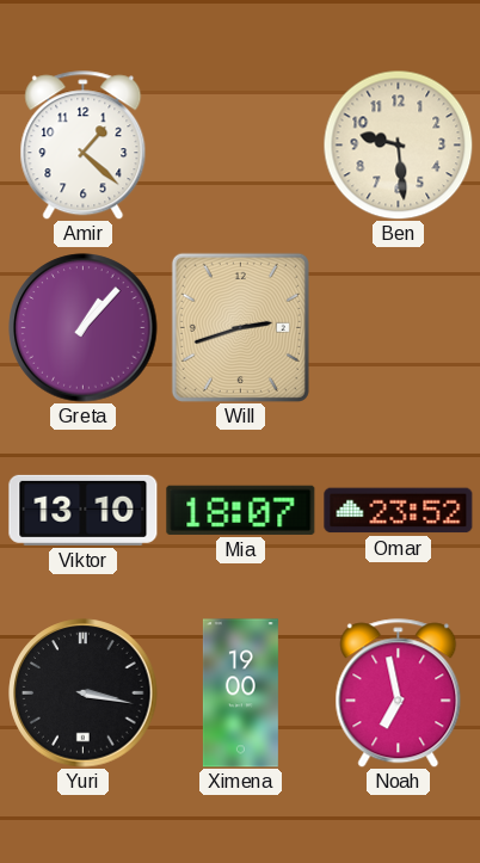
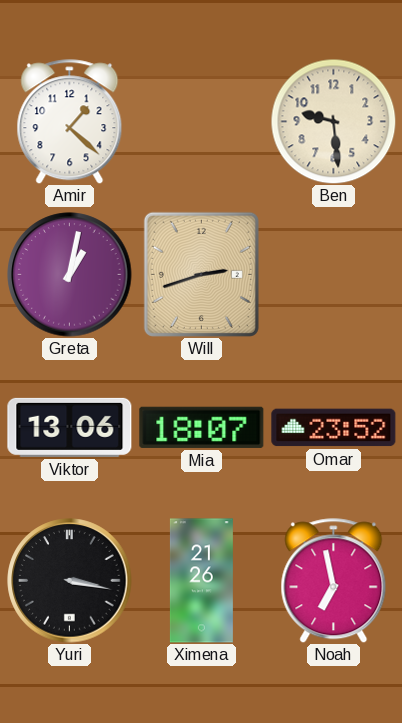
Greta: 1:07 -> 1:02
Viktor: 13:10 -> 13:06
Ximena: 19:00 -> 21:26
